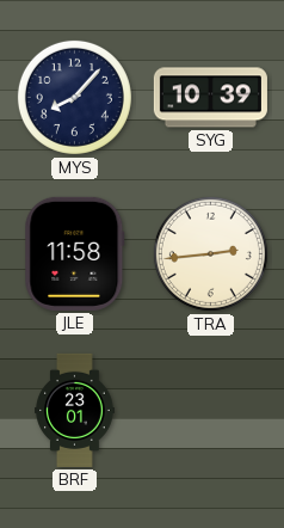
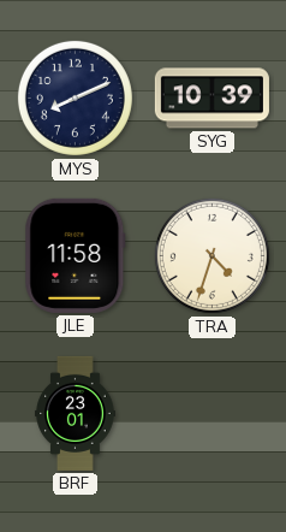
MYS: 8:07 -> 8:11
TRA: 2:44 -> 4:33
